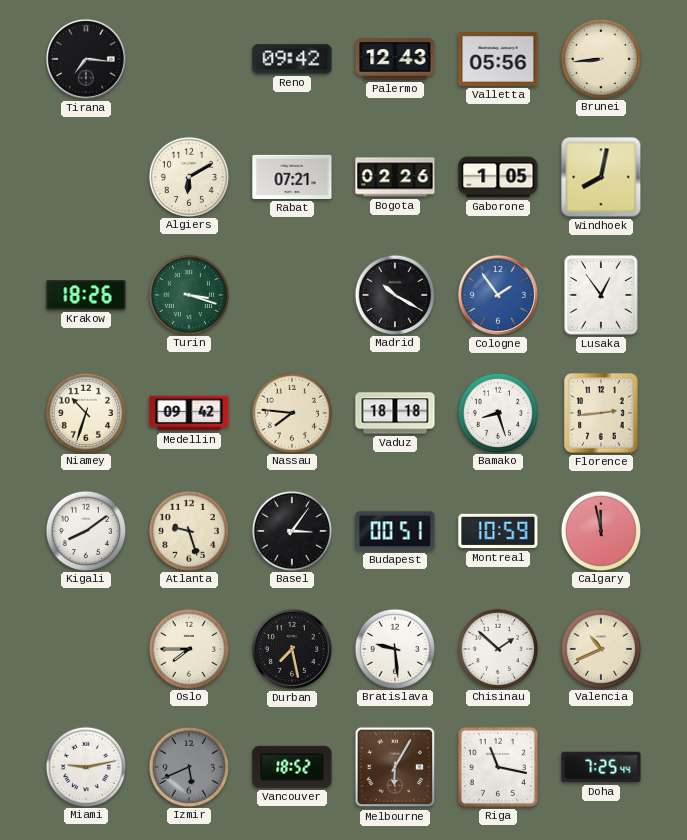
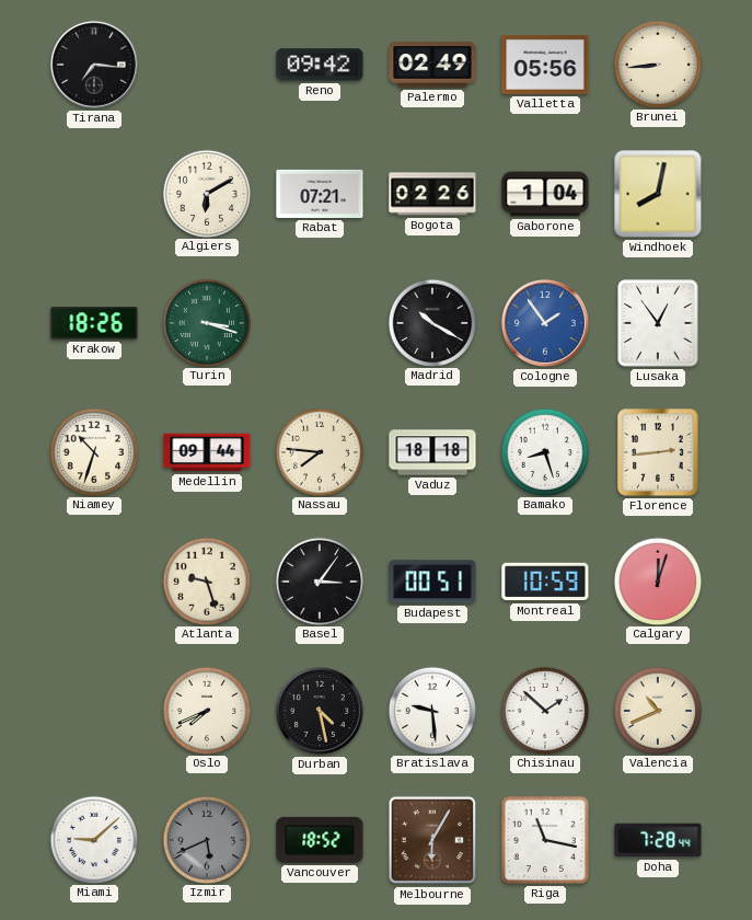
Palermo: 12:43 -> 02:49
Gaborone: 1:05 -> 1:04
Medellin: 09:42 -> 09:44
Kigali: 8:09 -> none
Calgary: 11:58 -> 12:03
Oslo: 7:45 -> 7:41
Durban: 7:28 -> 4:28
Miami: 9:13 -> 9:08
Doha: 7:25 -> 7:28
